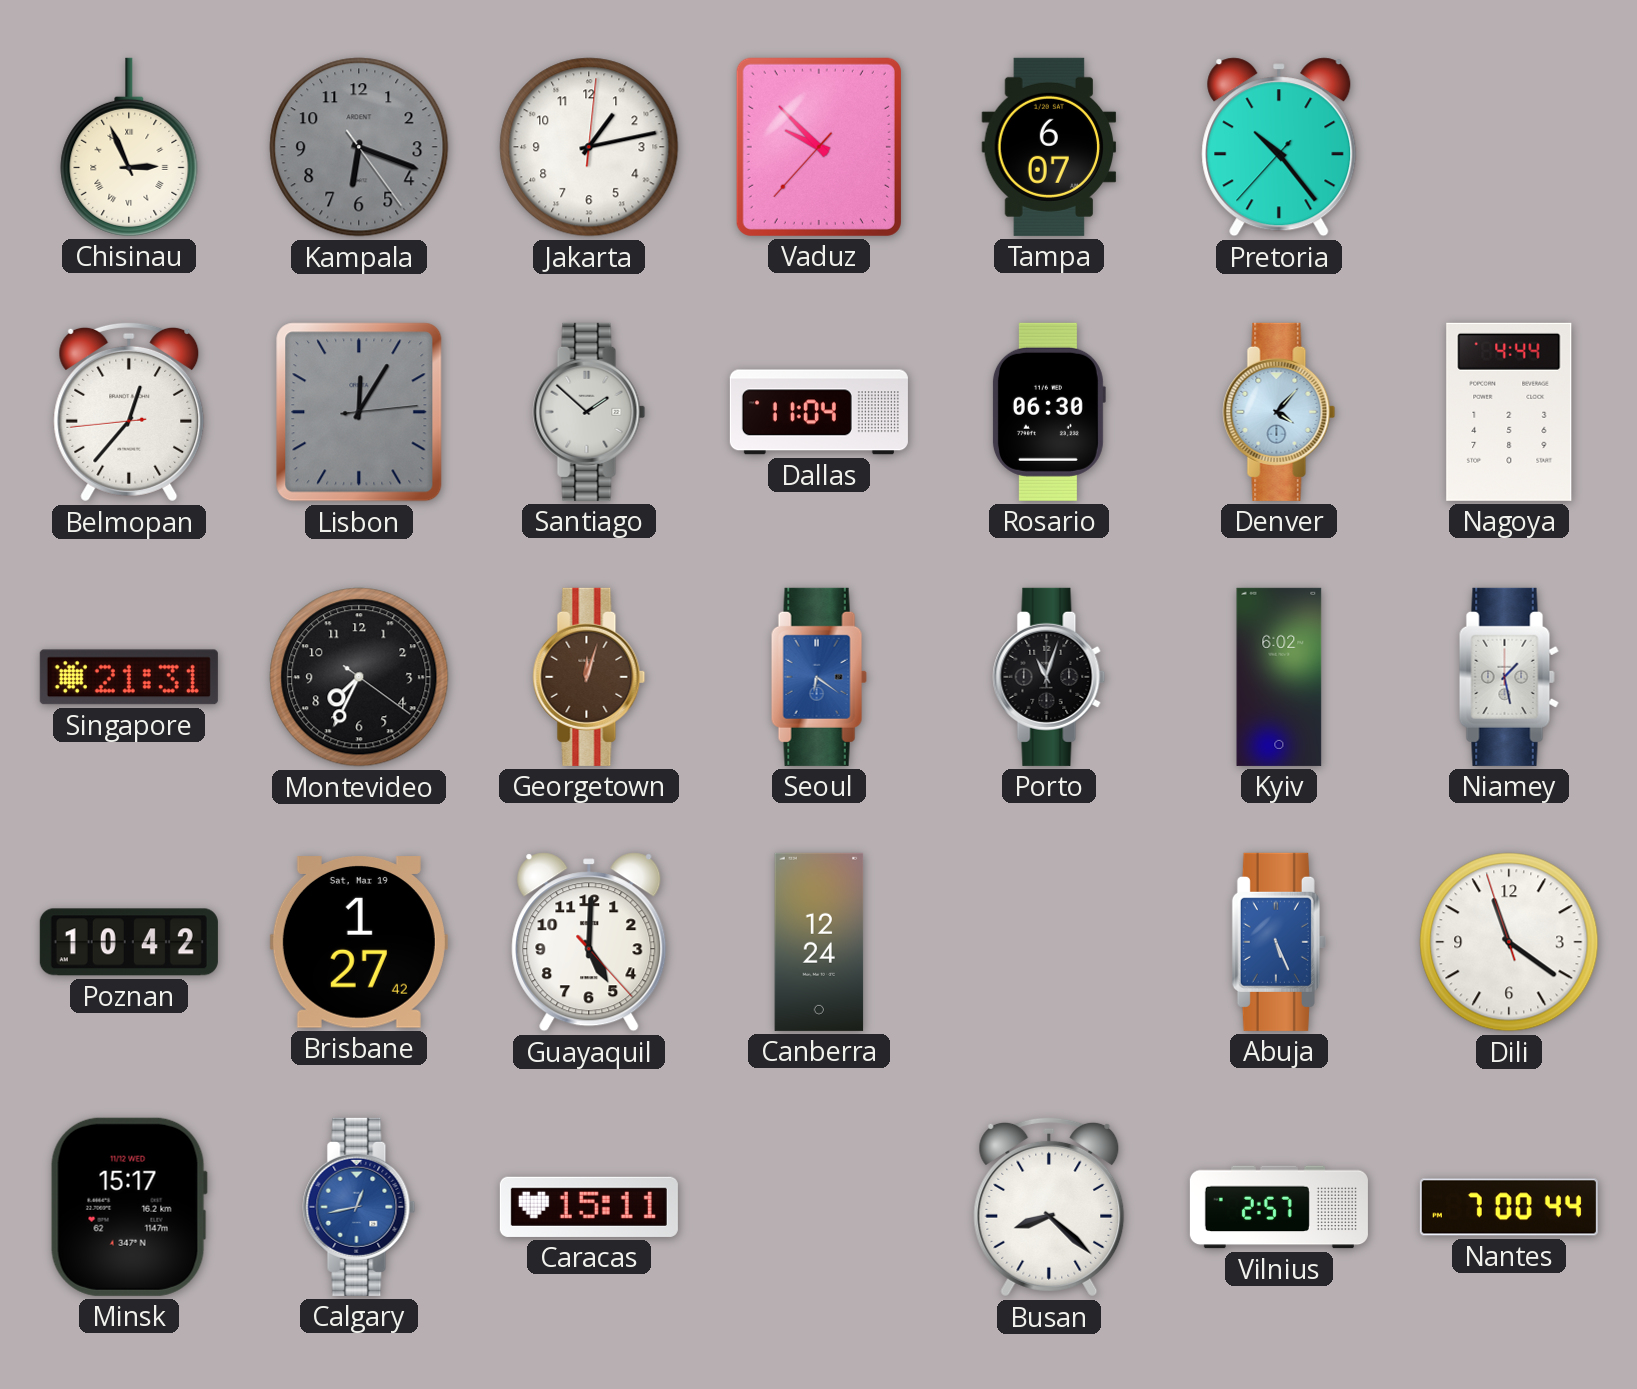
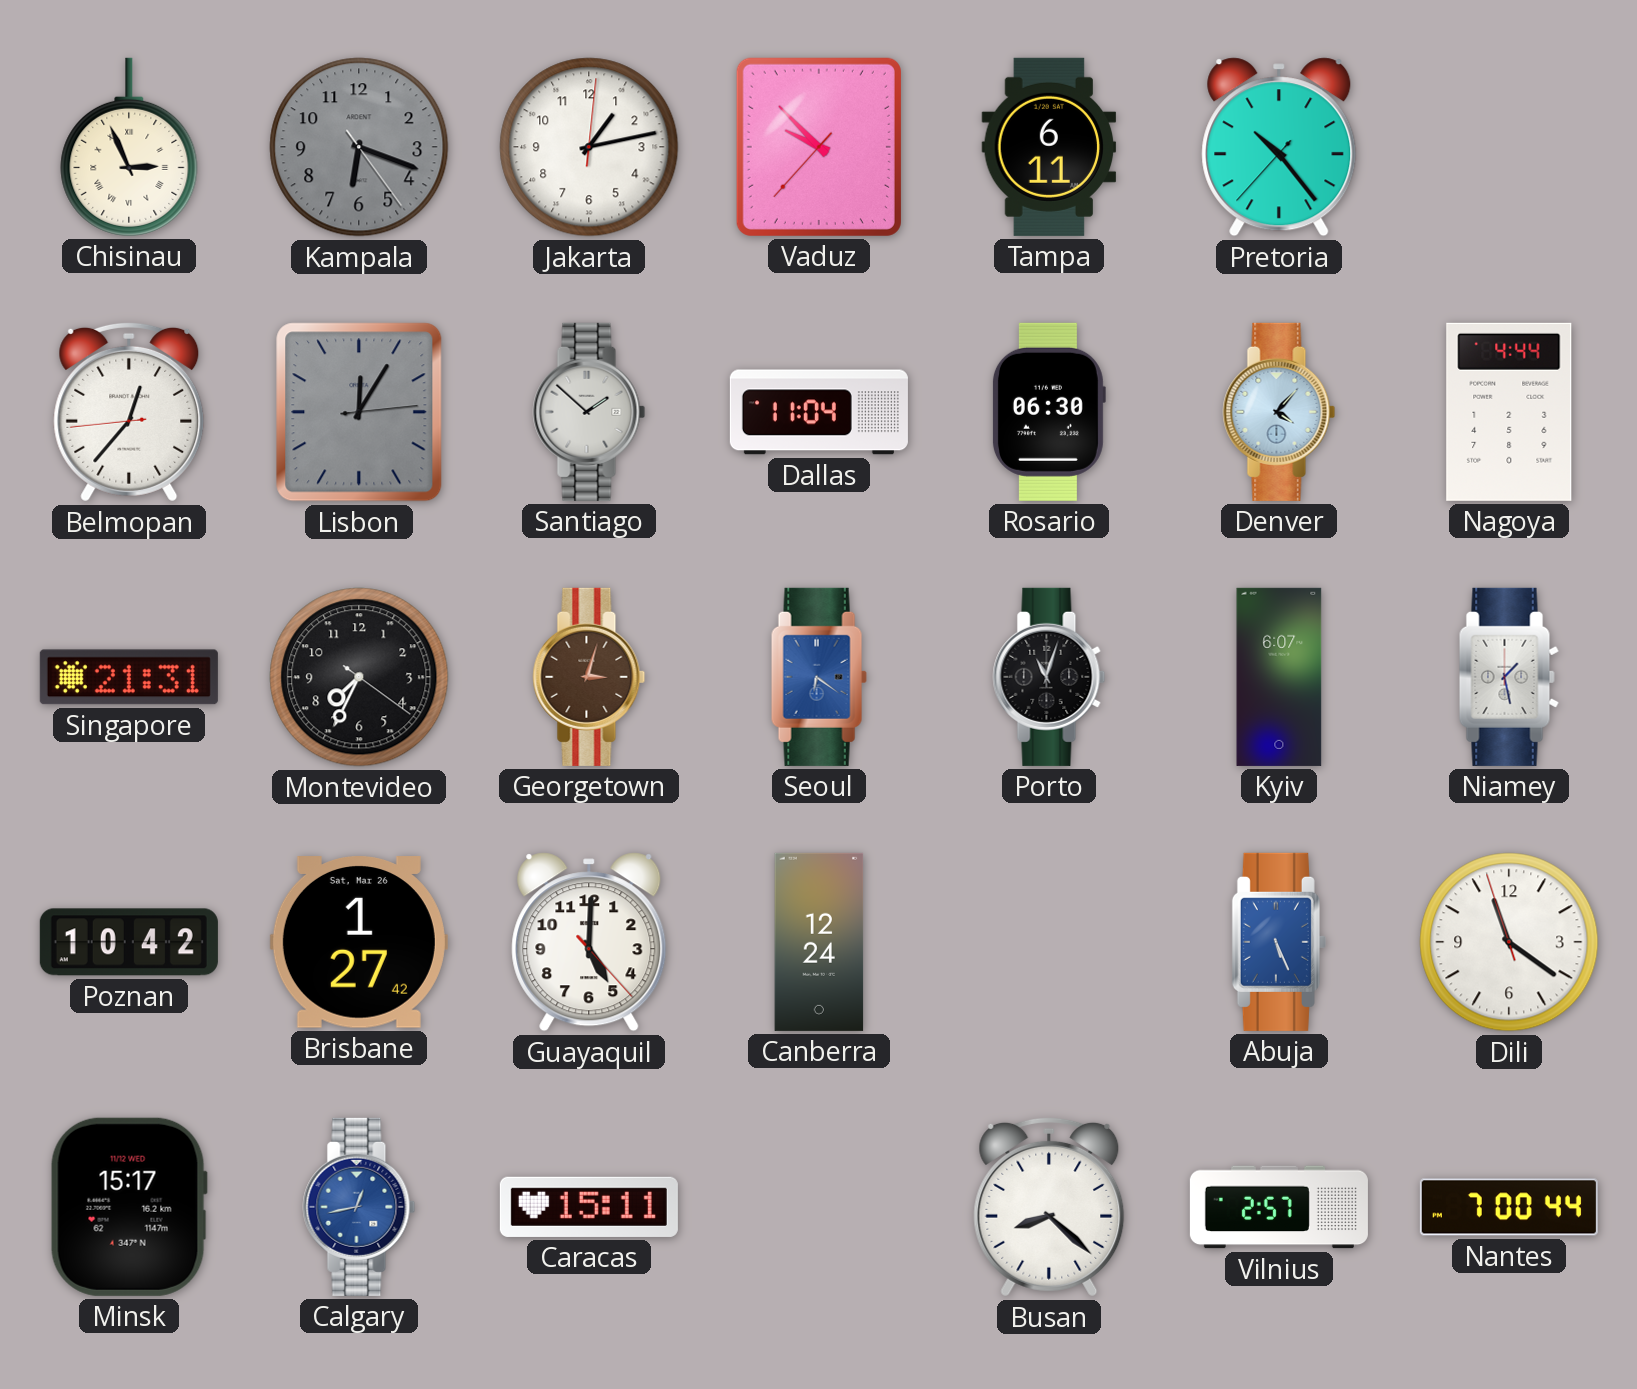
Tampa: 6:07 -> 6:11
Georgetown: 12:03 -> 3:03
Kyiv: 6:02 -> 6:07
Brisbane date: Sat, Mar 19 -> Sat, Mar 26
